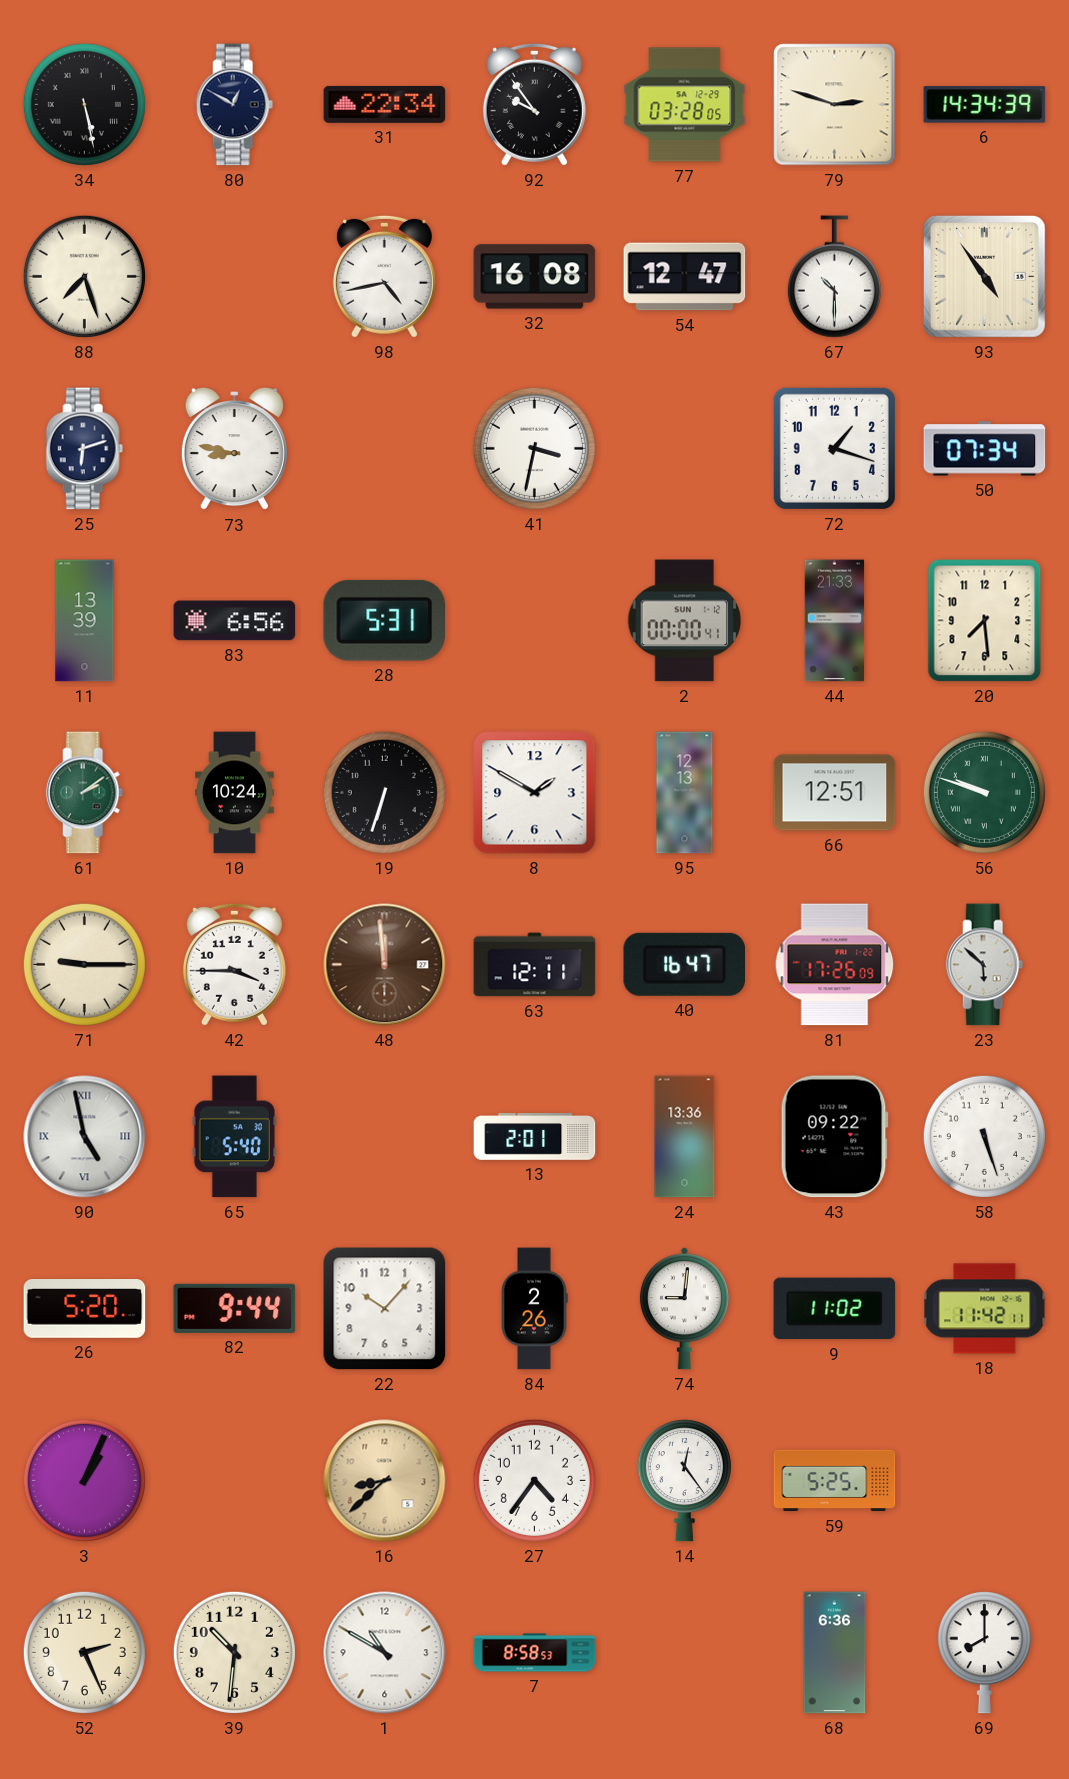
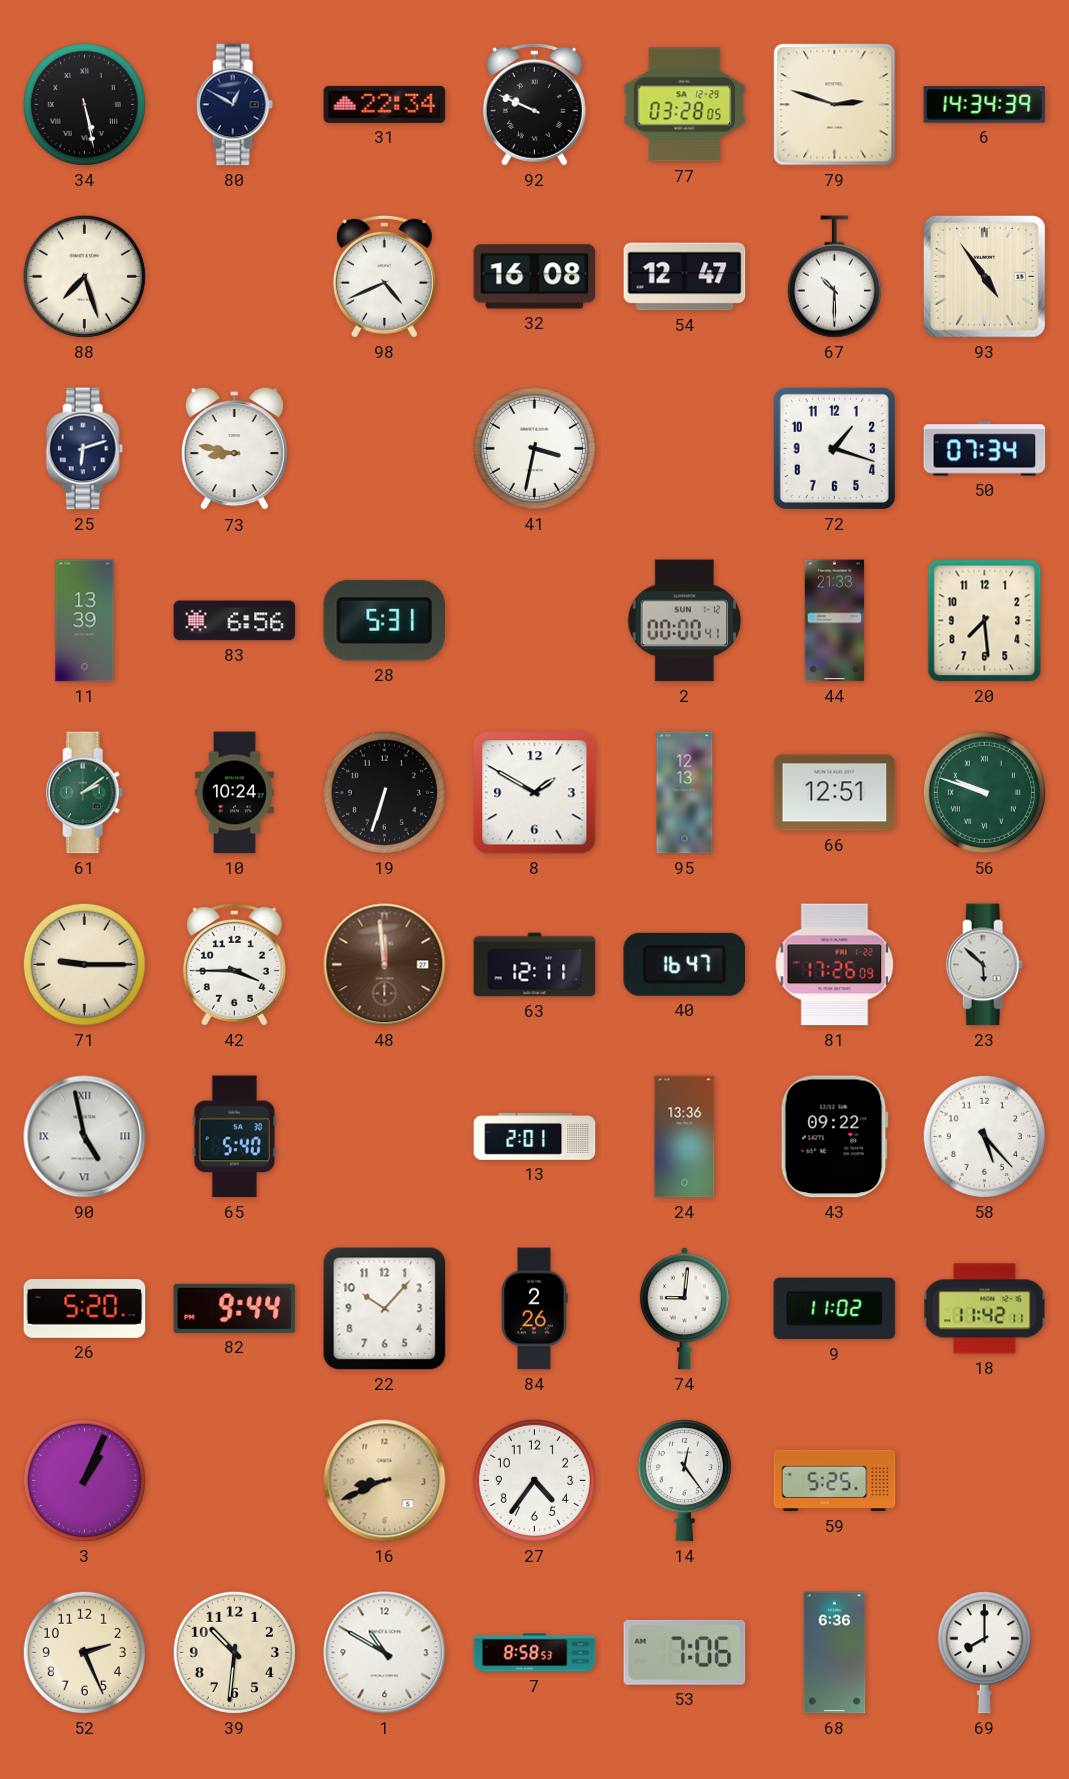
92: 9:54 -> 9:49
98: 4:43 -> 4:41
58: 5:27 -> 5:23
16: 8:38 -> 8:41
53: none -> 7:06
